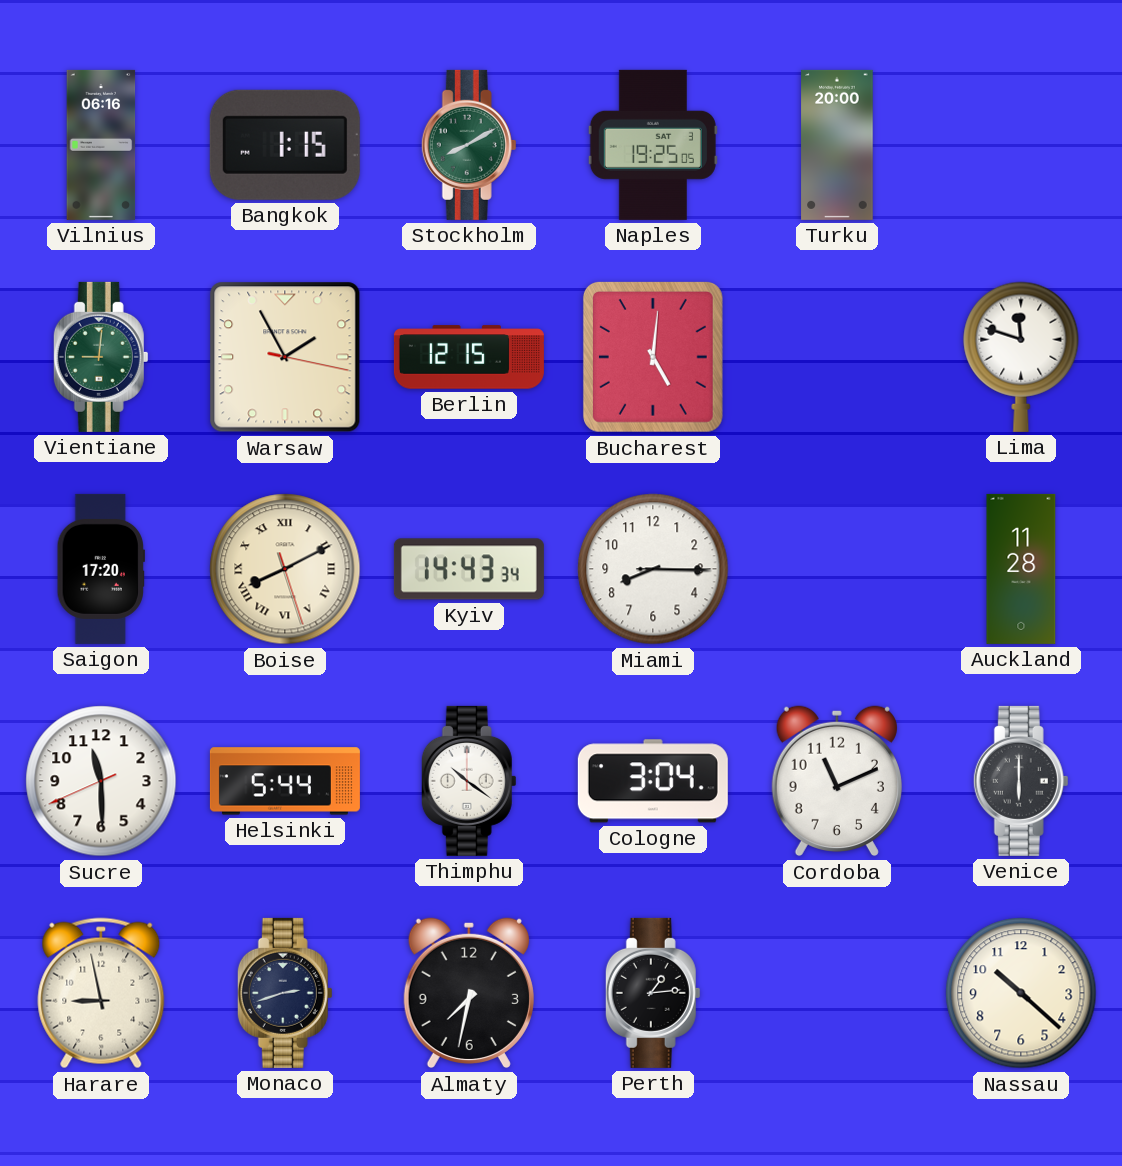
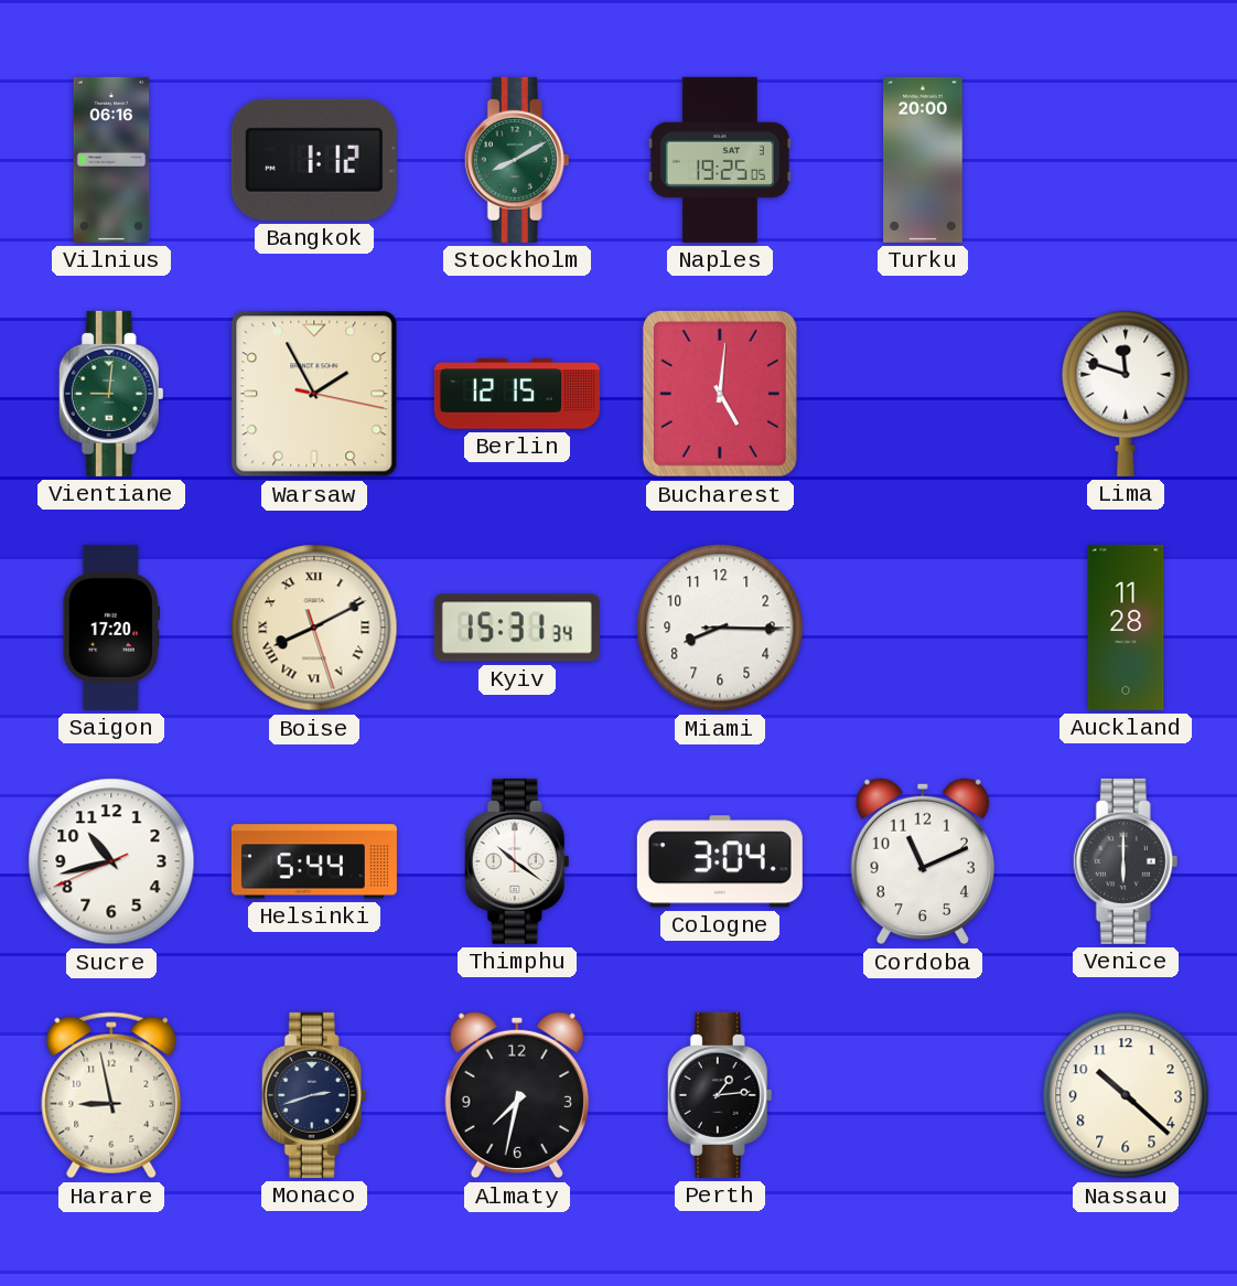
Bangkok: 1:15 -> 1:12
Kyiv: 14:43 -> 15:31
Sucre: 11:29 -> 10:42
